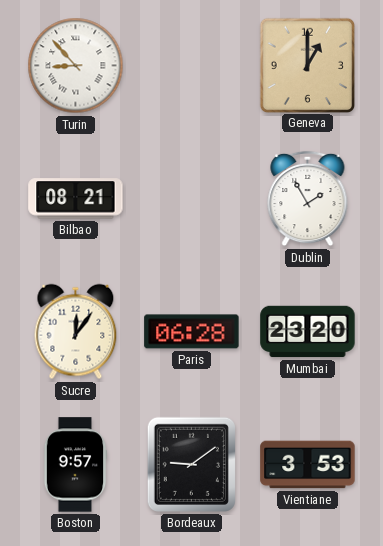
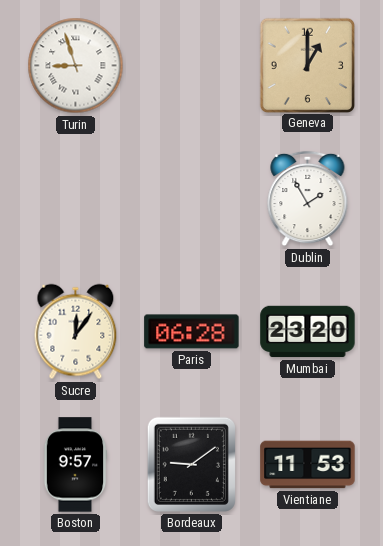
Turin: 8:53 -> 8:57
Bilbao: 08:21 -> none
Vientiane: 3:53 -> 11:53
